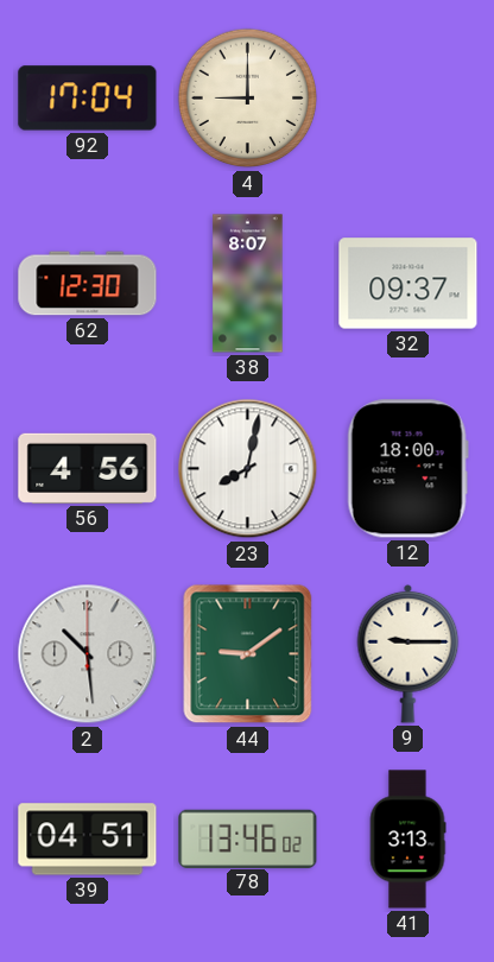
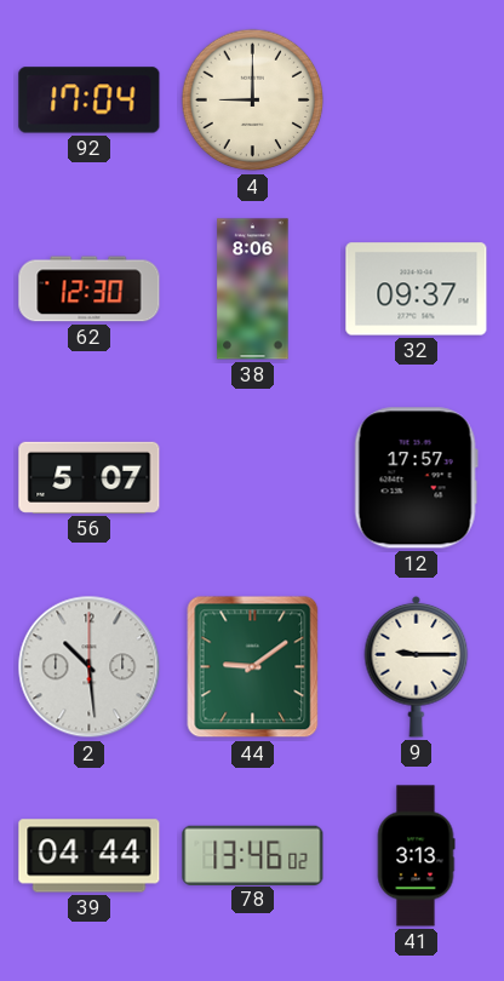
38: 8:07 -> 8:06
56: 4:56 -> 5:07
23: 8:02 -> none
12: 18:00 -> 17:57
39: 04:51 -> 04:44
